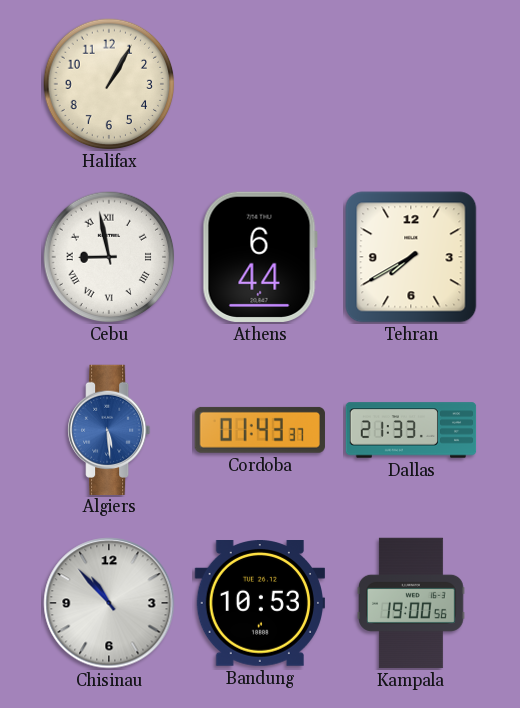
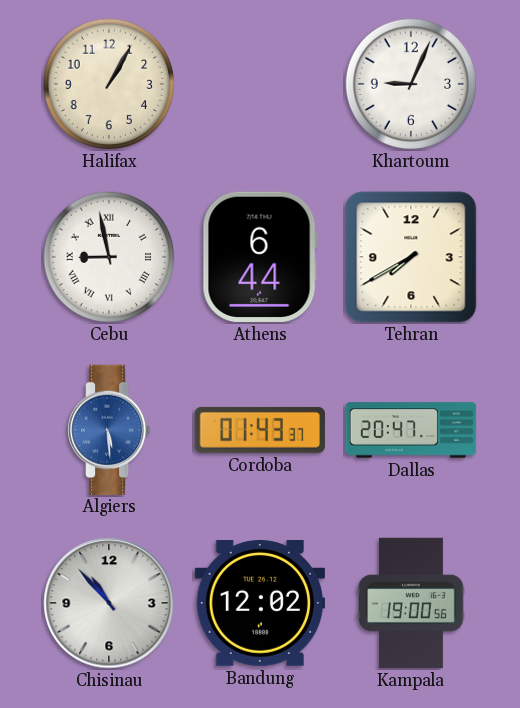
Khartoum: none -> 9:04
Dallas: 21:33 -> 20:47
Bandung: 10:53 -> 12:02
